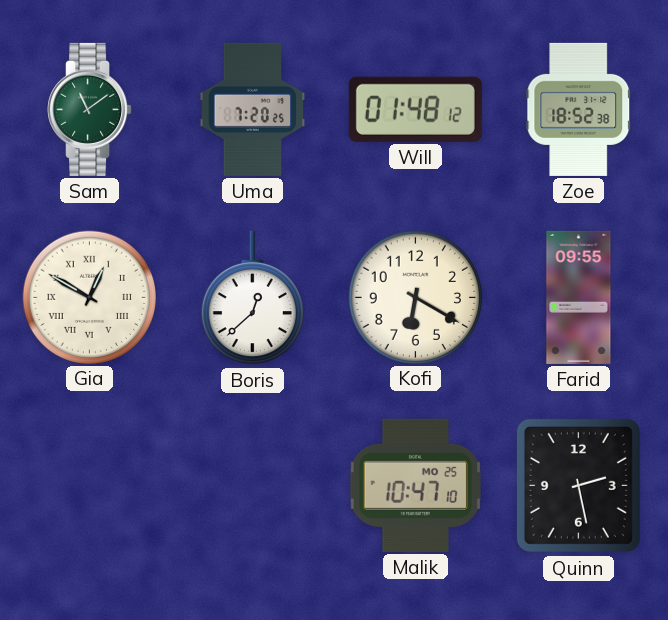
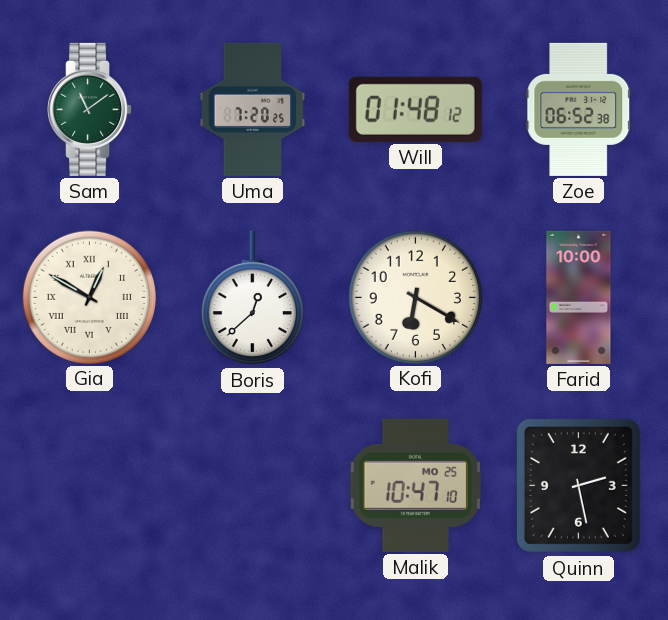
Zoe: 18:52 -> 06:52
Farid: 09:55 -> 10:00
